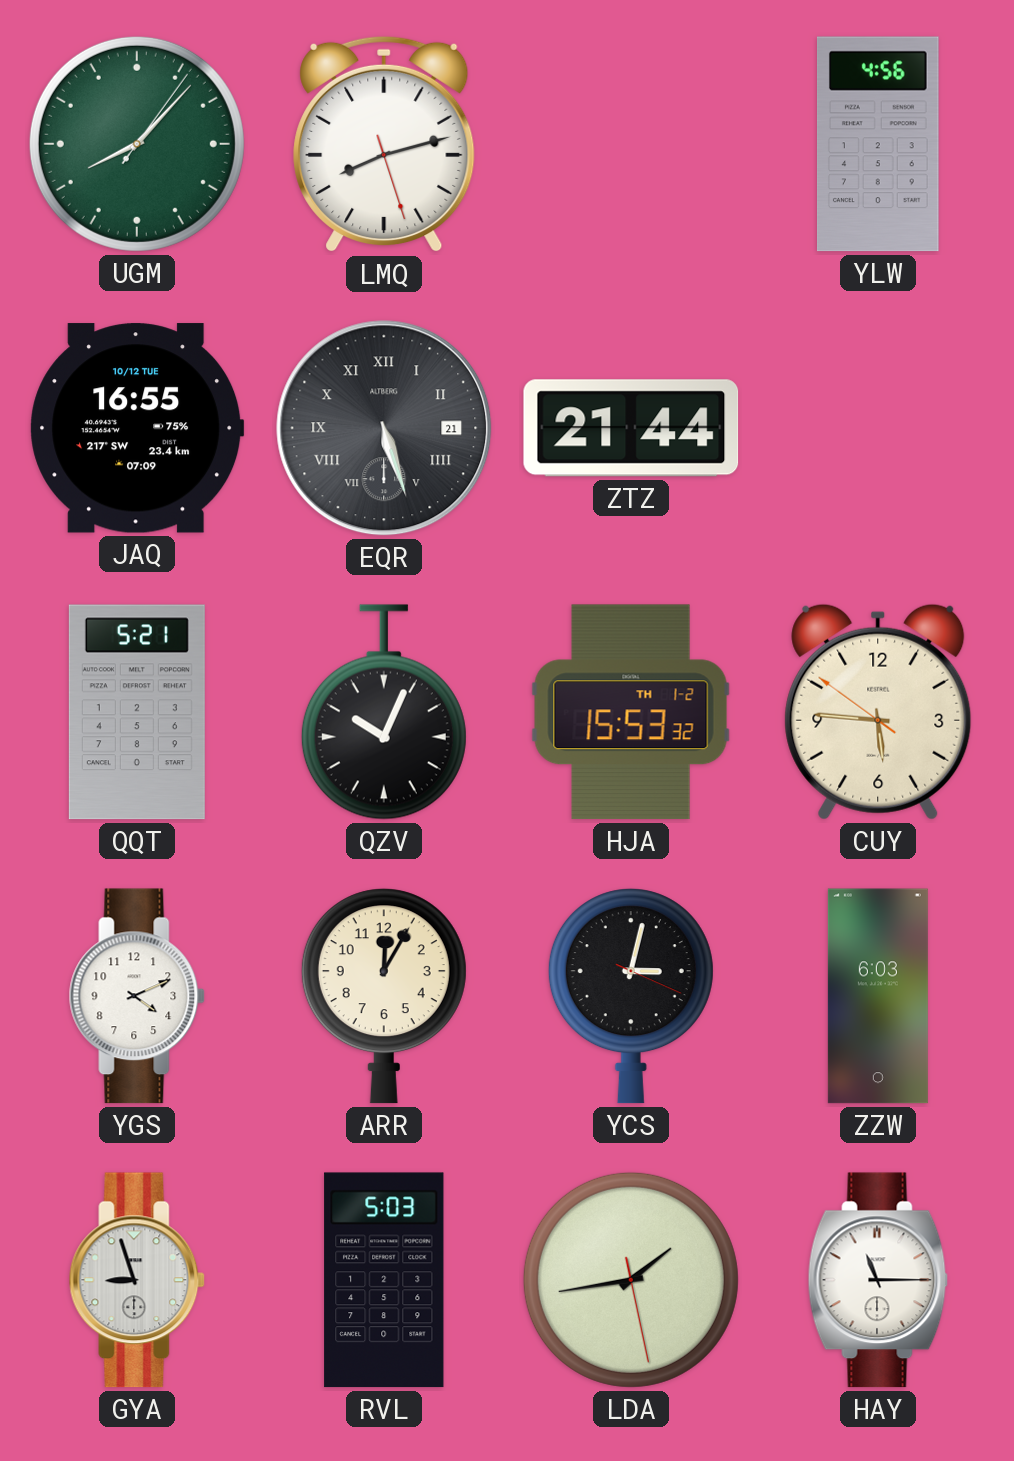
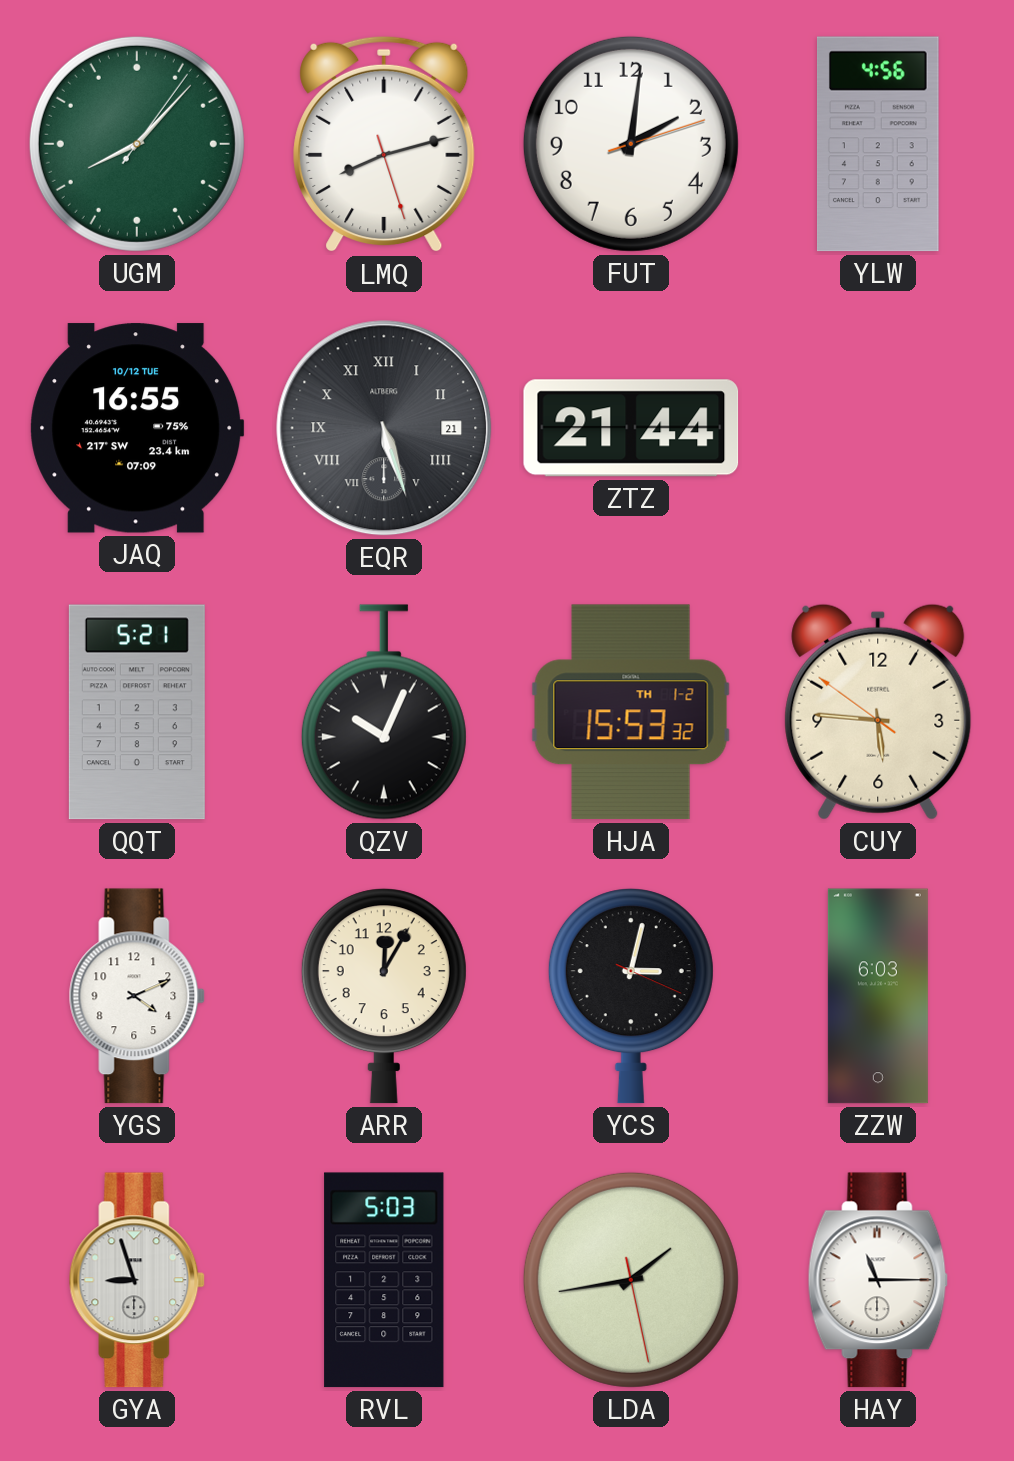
FUT: none -> 2:01
